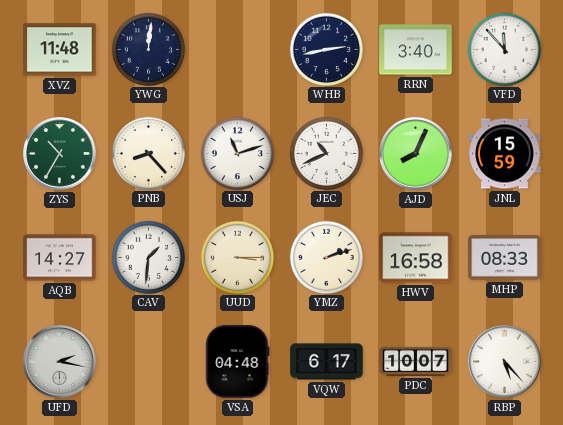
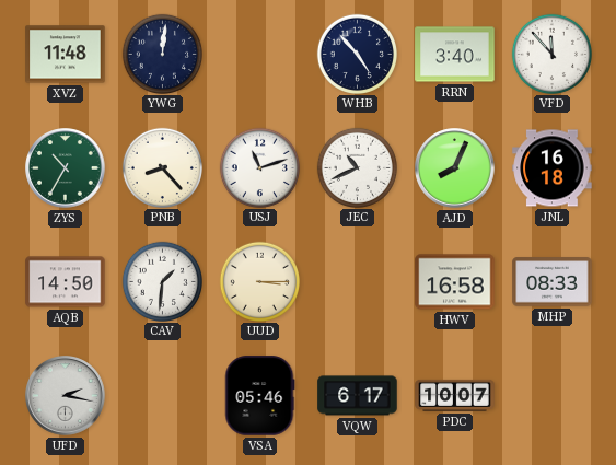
WHB: 2:43 -> 4:53
JNL: 15:59 -> 16:18
AQB: 14:27 -> 14:50
YMZ: 2:12 -> none
VSA: 04:48 -> 05:46
RBP: 5:23 -> none
